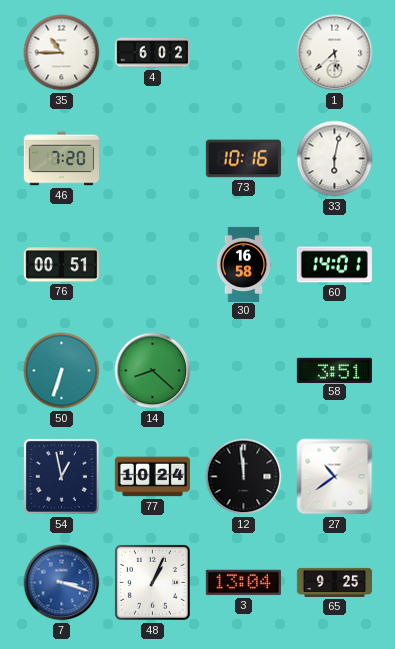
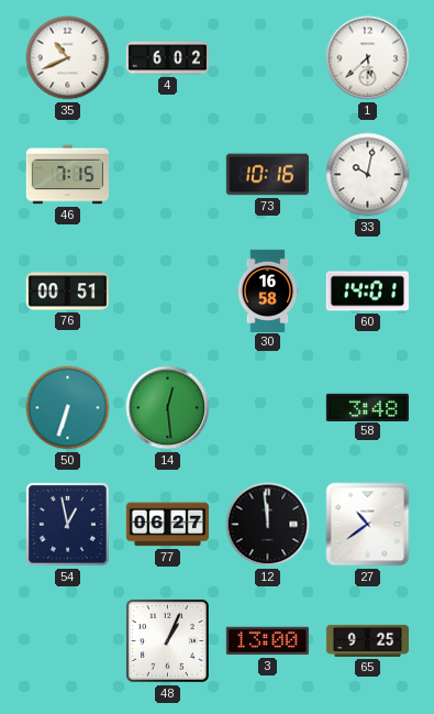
35: 10:45 -> 10:41
46: 7:20 -> 7:15
33: 6:02 -> 10:02
14: 8:22 -> 12:29
58: 3:51 -> 3:48
77: 10:24 -> 06:27
7: 3:18 -> none
3: 13:04 -> 13:00
